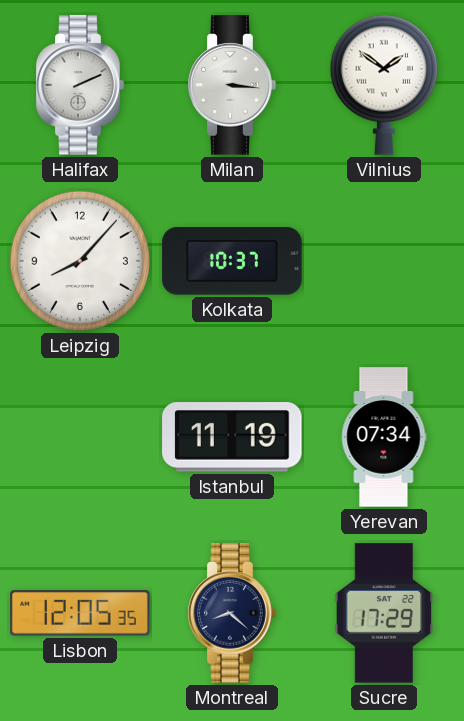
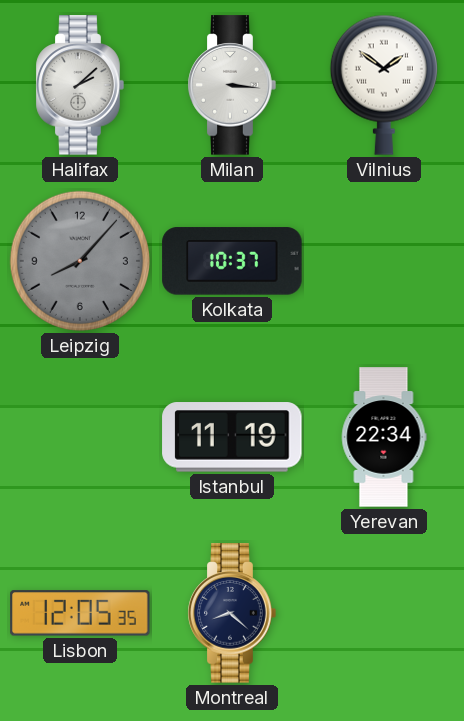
Halifax: 2:11 -> 2:08
Leipzig dial: white -> grey
Yerevan: 07:34 -> 22:34
Sucre: 17:29 -> none
